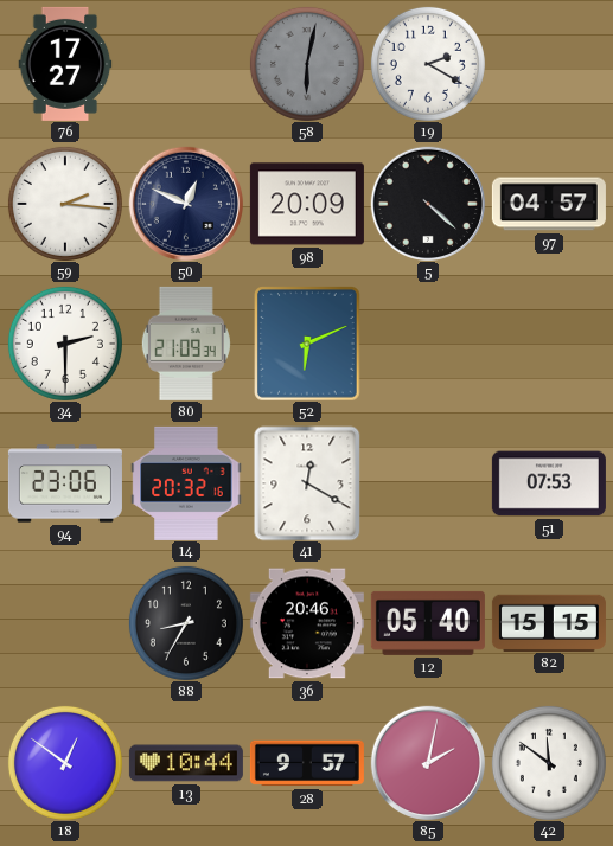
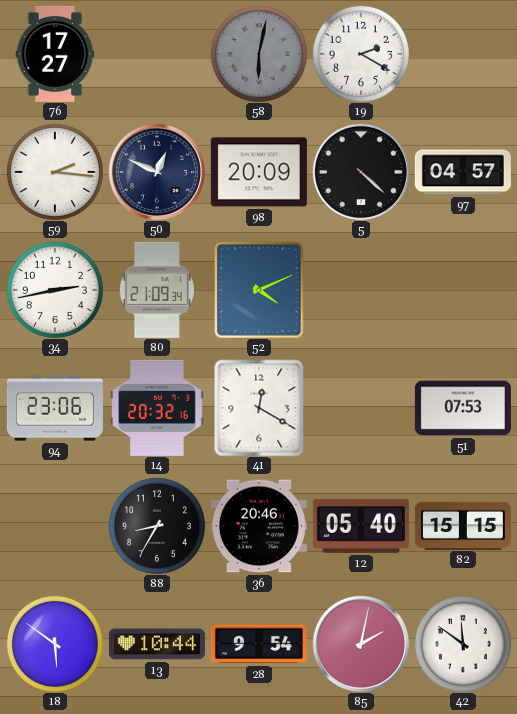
34: 2:30 -> 2:43
52: 6:11 -> 4:11
18: 12:51 -> 5:51
28: 9:57 -> 9:54
